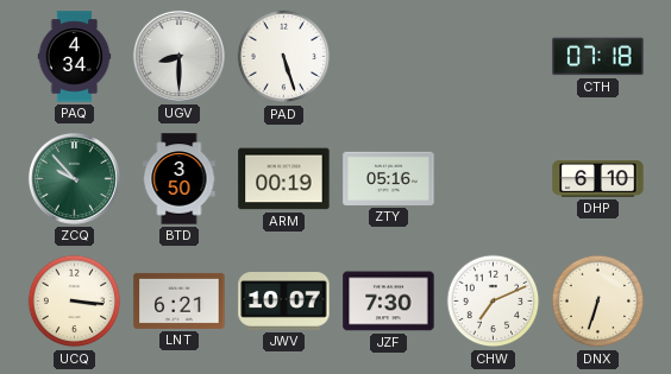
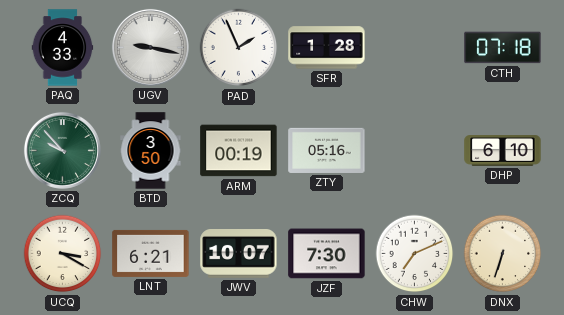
PAQ: 4:34 -> 4:33
UGV: 8:30 -> 9:17
PAD: 5:27 -> 1:56
SFR: none -> 1:28
UCQ: 3:16 -> 3:20
